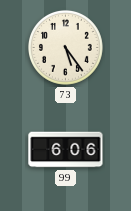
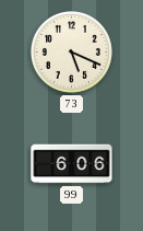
73: 5:24 -> 5:19
